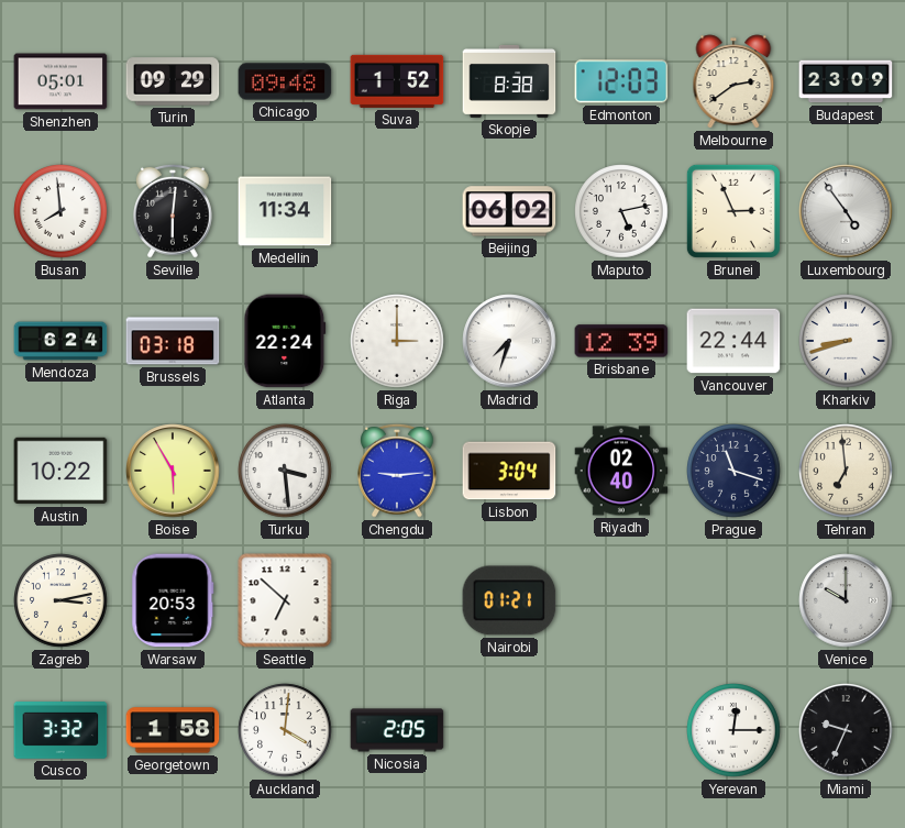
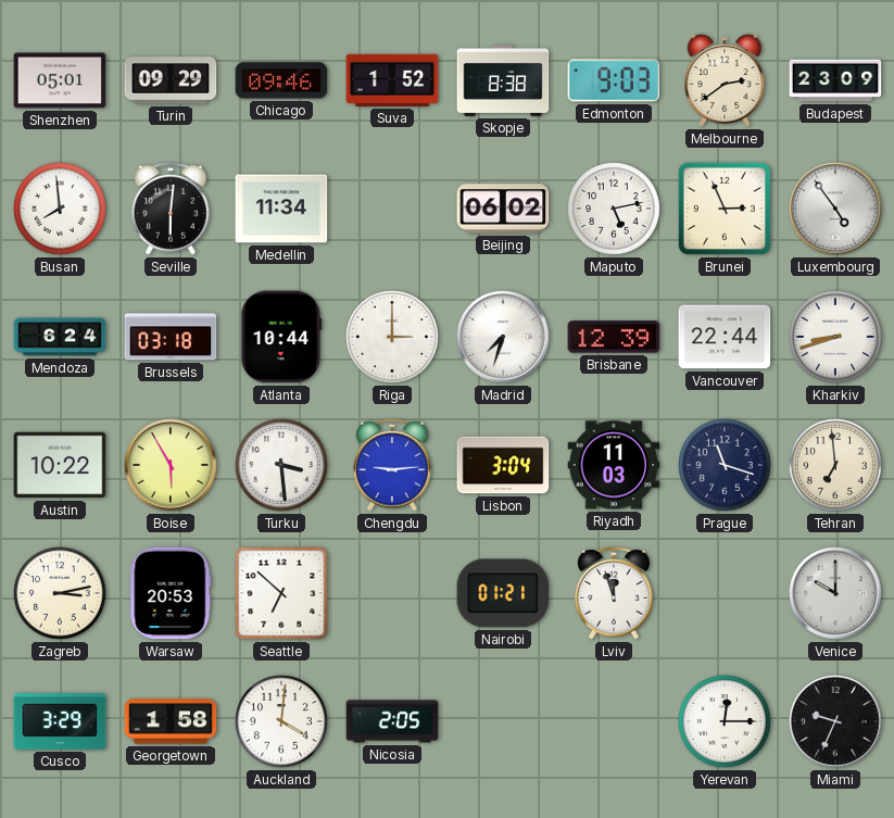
Chicago: 09:48 -> 09:46
Edmonton: 12:03 -> 9:03
Atlanta: 22:24 -> 10:44
Riyadh: 02:40 -> 11:03
Lviv: none -> 11:57
Cusco: 3:32 -> 3:29
